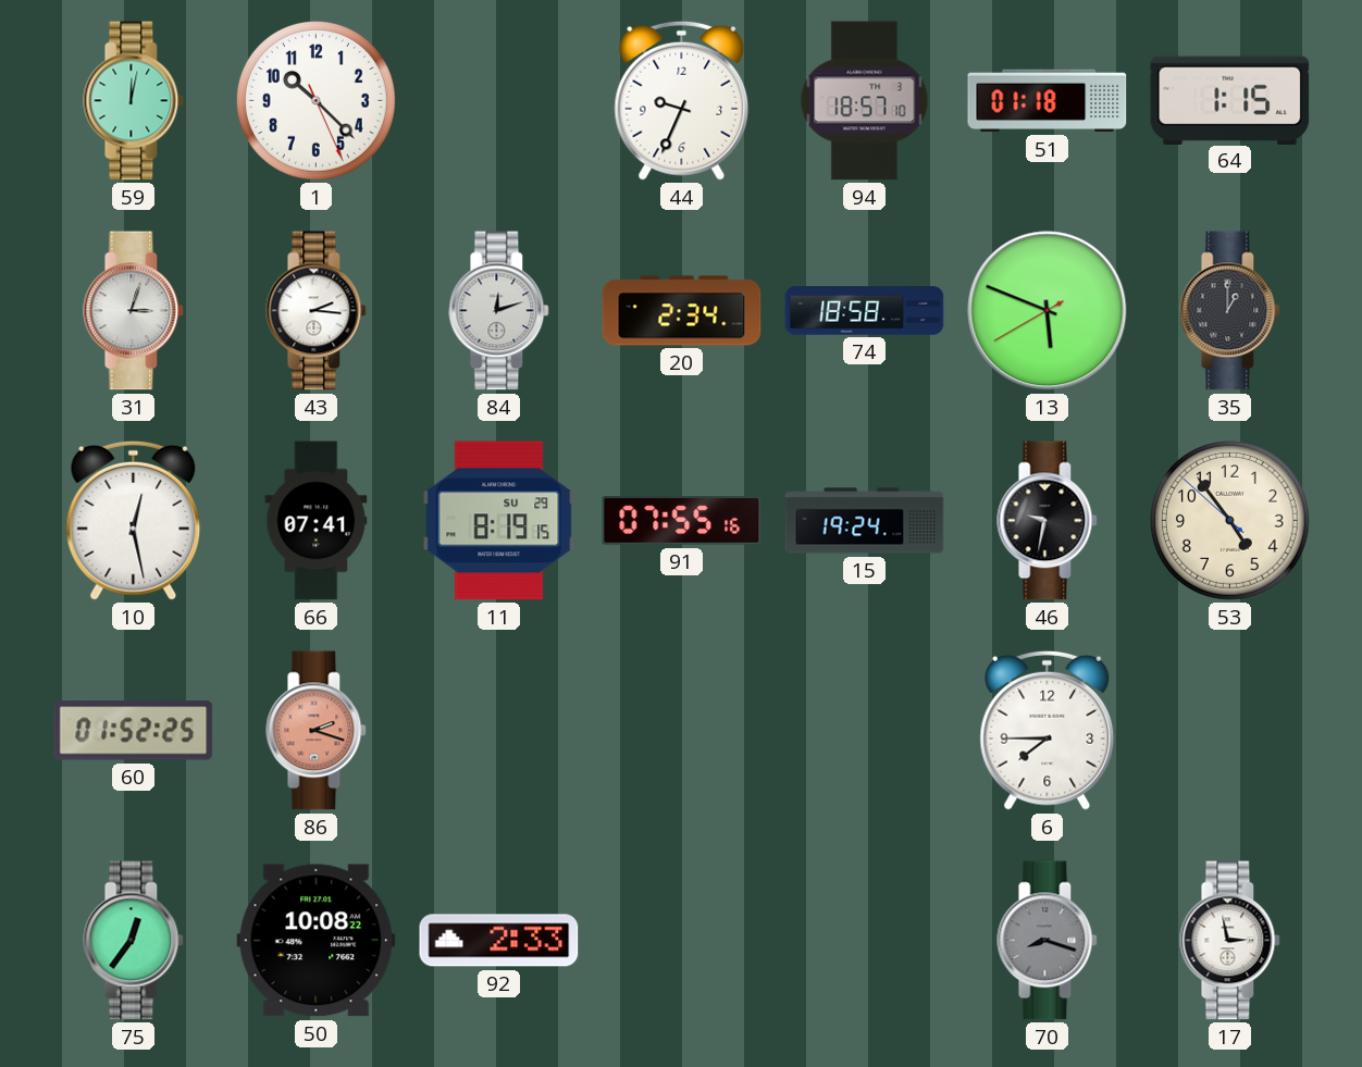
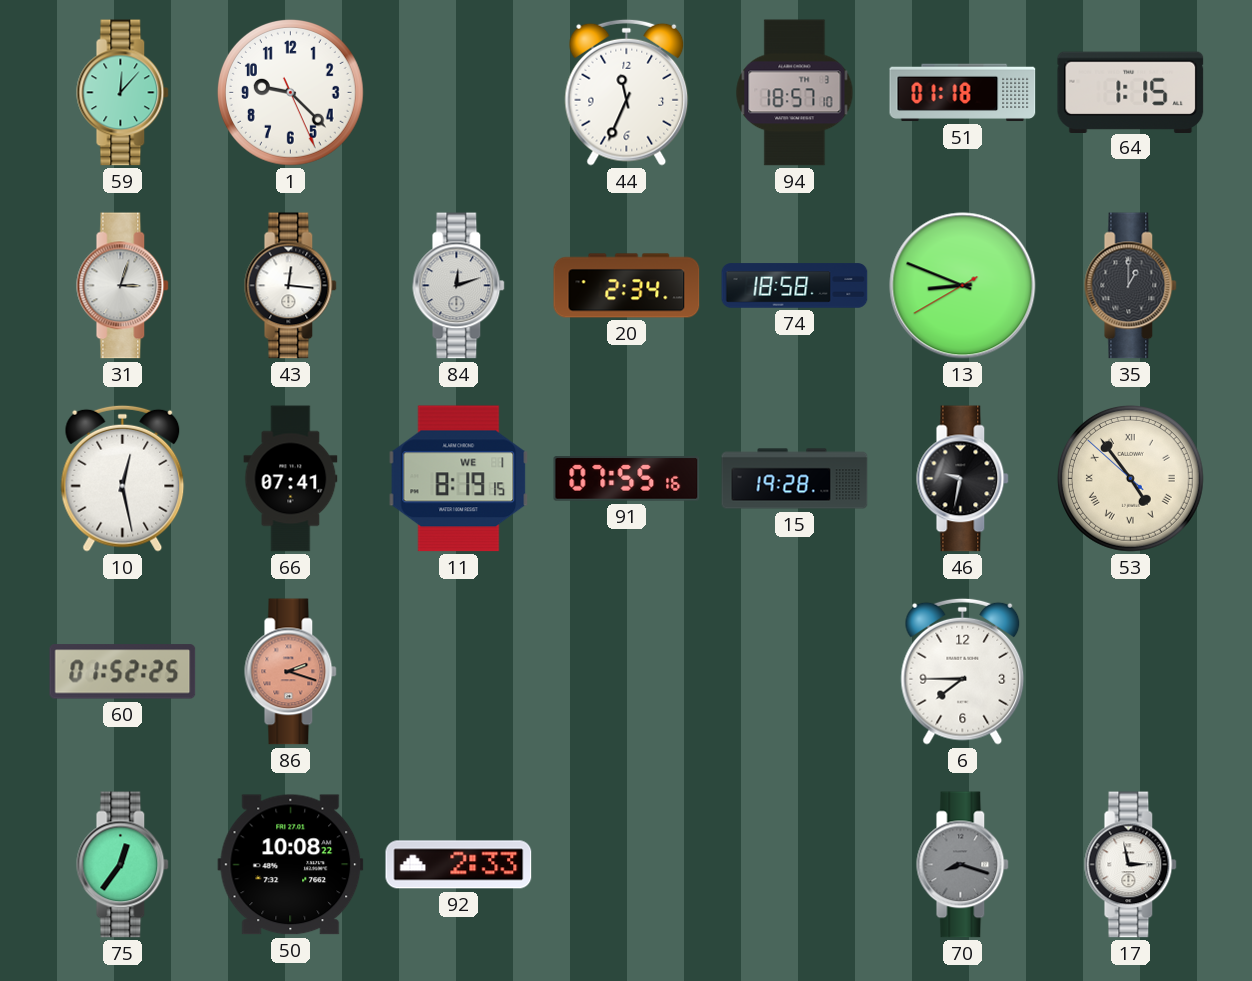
59: 12:02 -> 12:07
1: 10:22 -> 9:22
44: 9:34 -> 11:34
43: 2:16 -> 12:16
13: 5:48 -> 8:48
11 date: SU 29 -> WE 1
15: 19:24 -> 19:28
53 numerals: Arabic -> Roman
